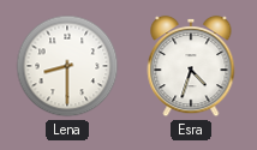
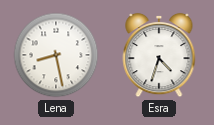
Lena: 8:30 -> 8:28
